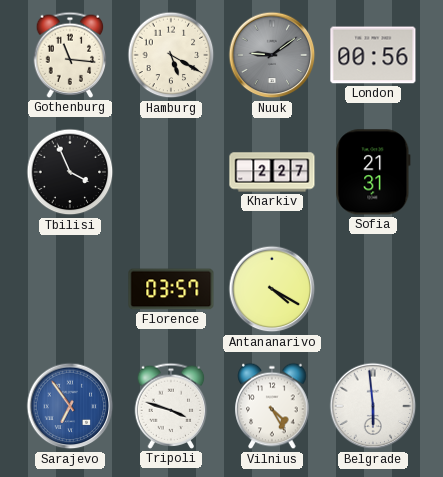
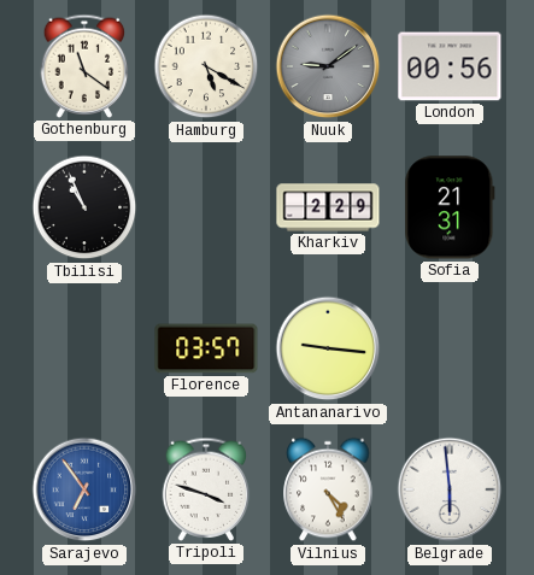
Gothenburg: 11:16 -> 11:21
Tbilisi: 3:56 -> 10:56
Kharkiv: 2:27 -> 2:29
Antananarivo: 4:20 -> 9:16
